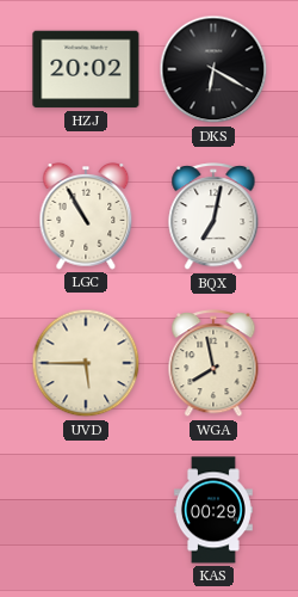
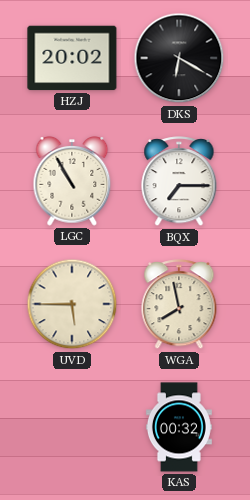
BQX: 7:02 -> 7:15
KAS: 00:29 -> 00:32
